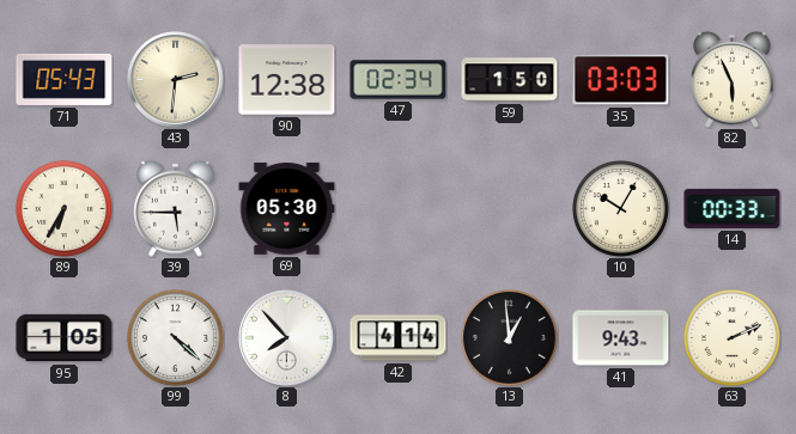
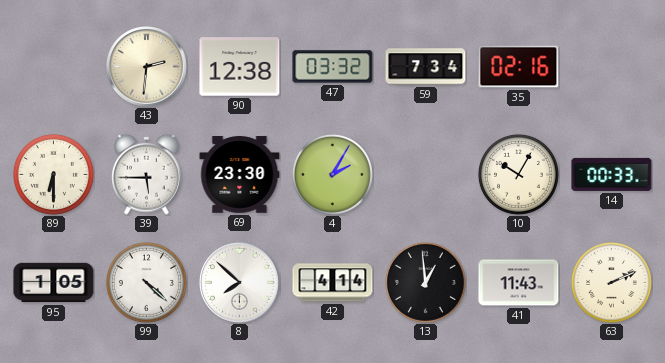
71: 05:43 -> none
47: 02:34 -> 03:32
59: 1:50 -> 7:34
35: 03:03 -> 02:16
82: 5:56 -> none
89: 6:35 -> 6:30
69: 05:30 -> 23:30
4: none -> 2:05
8: 7:53 -> 7:52
41: 9:43 -> 11:43
